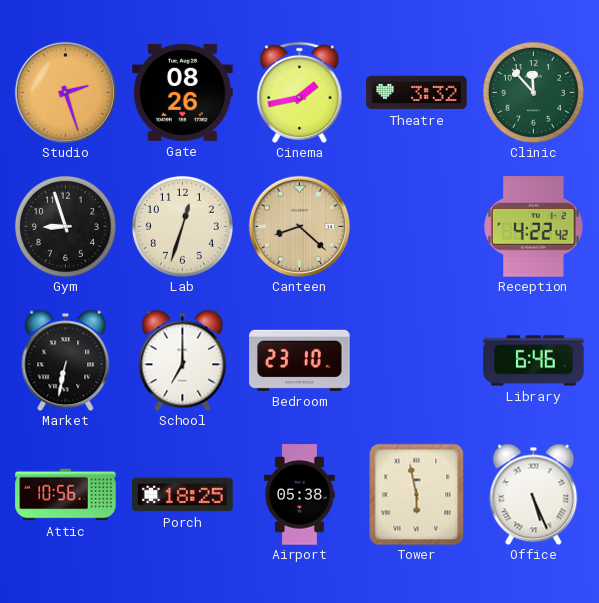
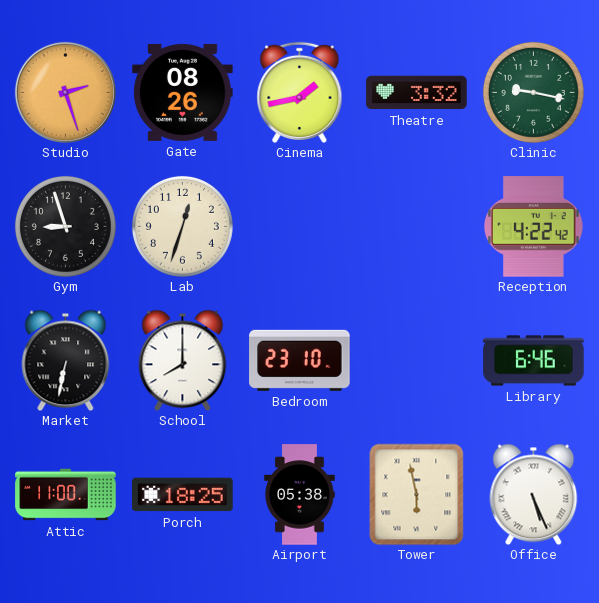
Clinic: 11:53 -> 9:17
Canteen: 8:22 -> none
School: 7:00 -> 8:00
Attic: 10:56 -> 11:00
